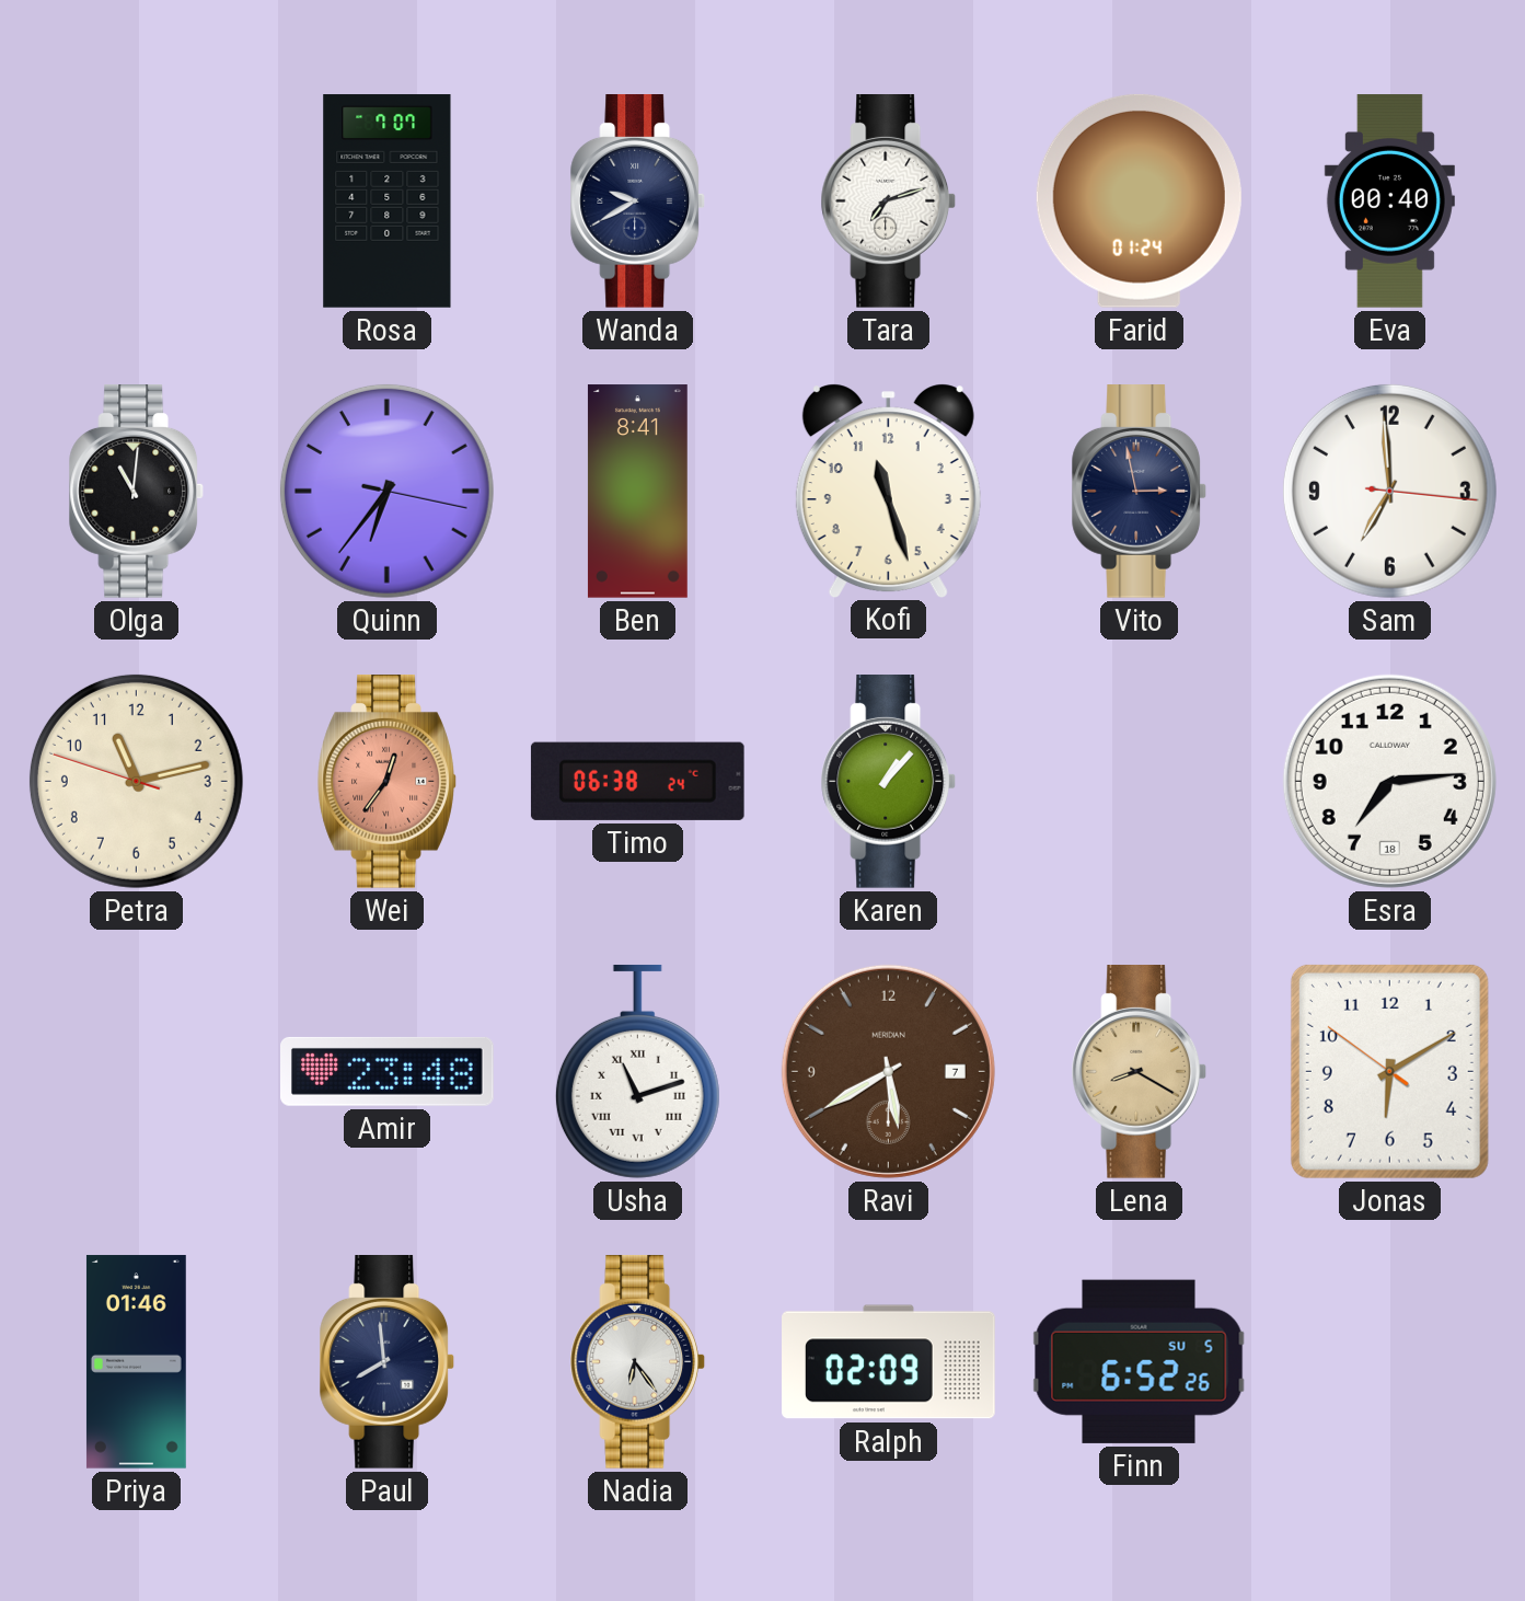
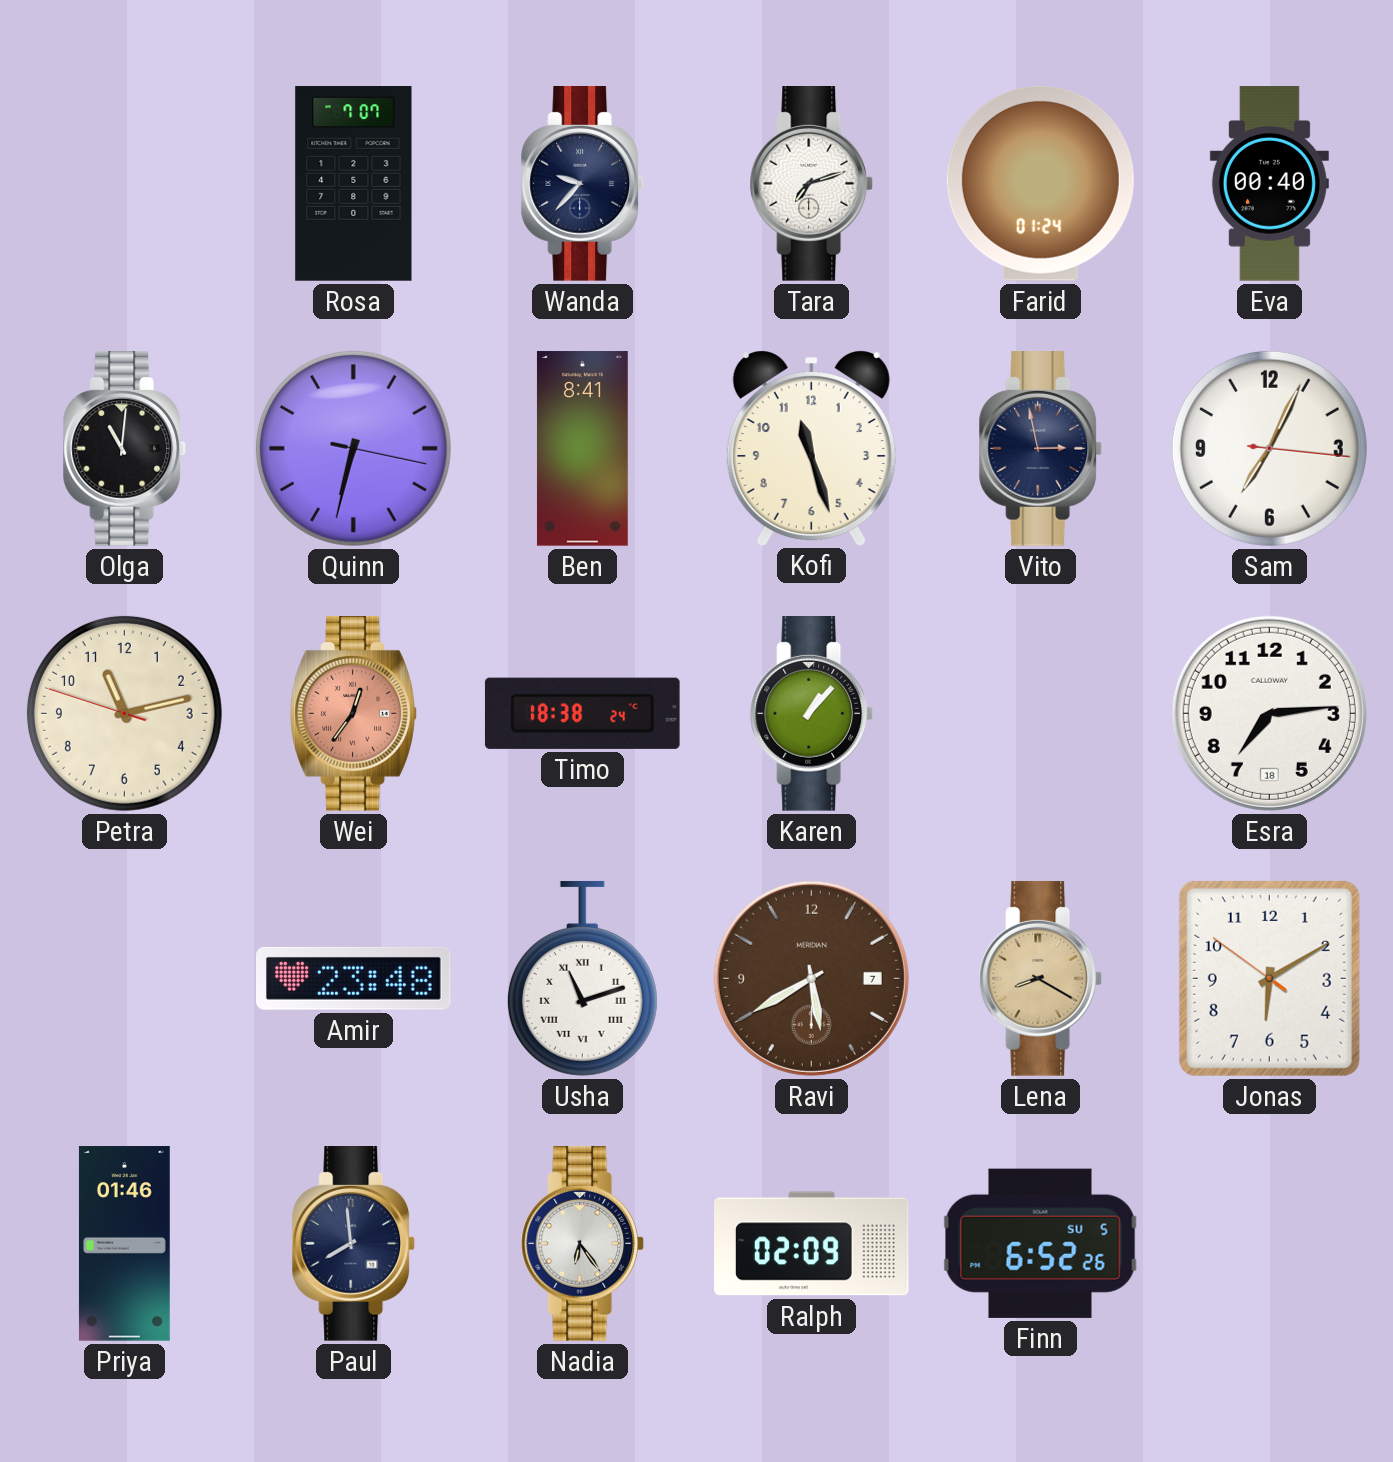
Wanda: 9:40 -> 9:37
Quinn: 6:36 -> 6:32
Sam: 6:59 -> 7:04
Timo: 06:38 -> 18:38
